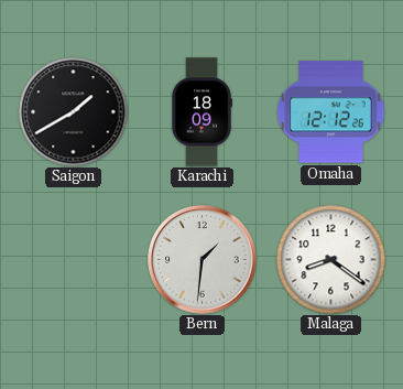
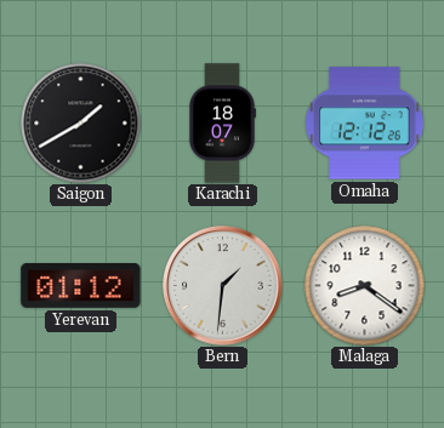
Karachi: 18:09 -> 18:07
Yerevan: none -> 01:12
